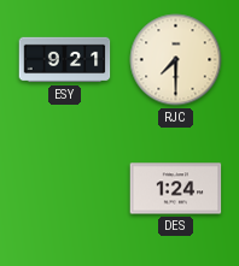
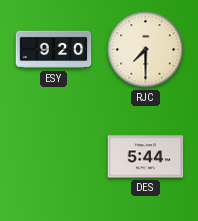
ESY: 9:21 -> 9:20
DES: 1:24 -> 5:44
